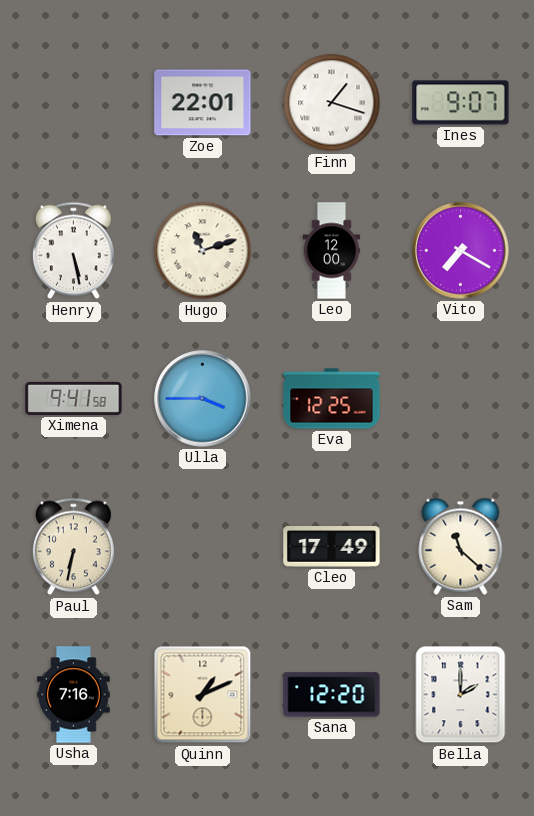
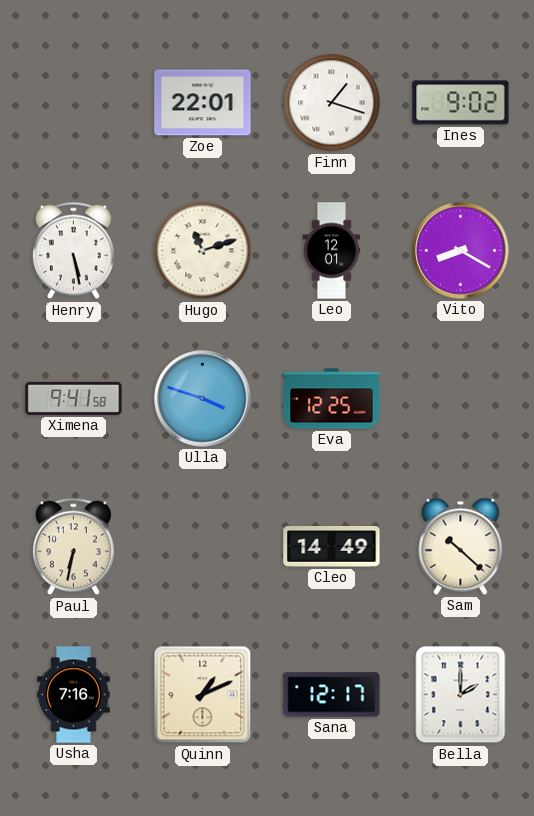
Ines: 9:07 -> 9:02
Leo: 12:00 -> 12:01
Vito: 7:20 -> 8:20
Ulla: 3:45 -> 3:48
Cleo: 17:49 -> 14:49
Sam: 11:22 -> 10:22
Sana: 12:20 -> 12:17
